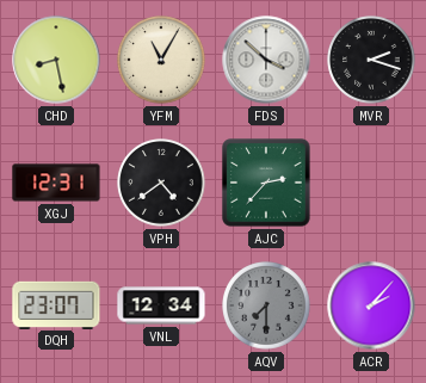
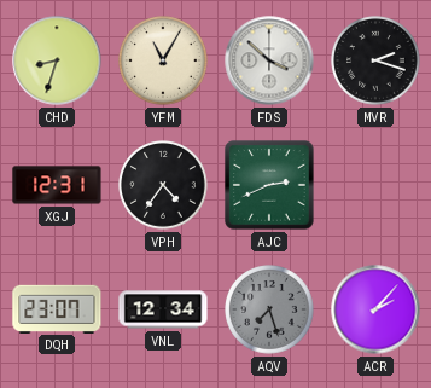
CHD: 8:28 -> 8:33
VPH: 4:39 -> 4:36
AJC: 2:37 -> 2:41
AQV: 7:30 -> 7:27
